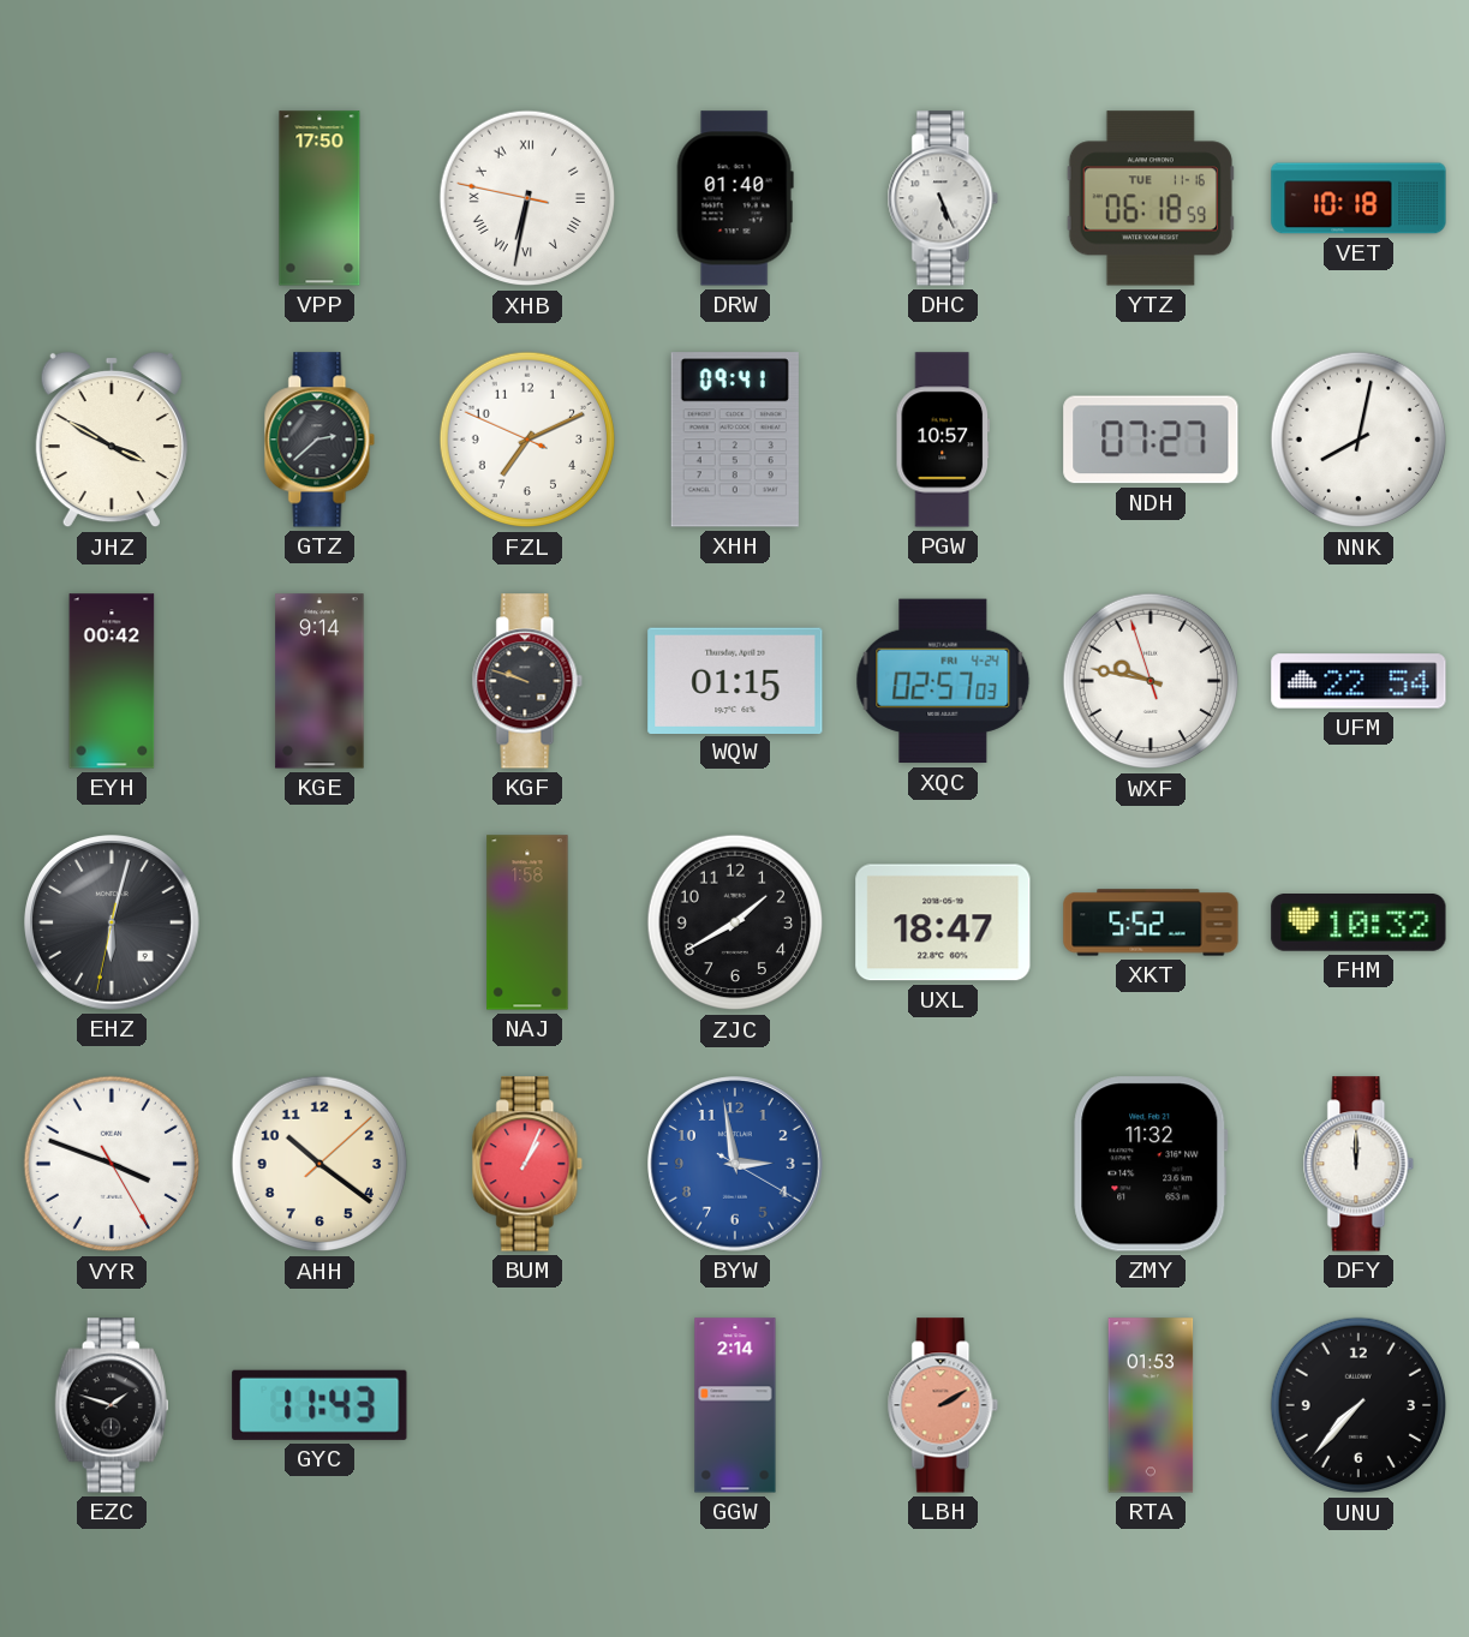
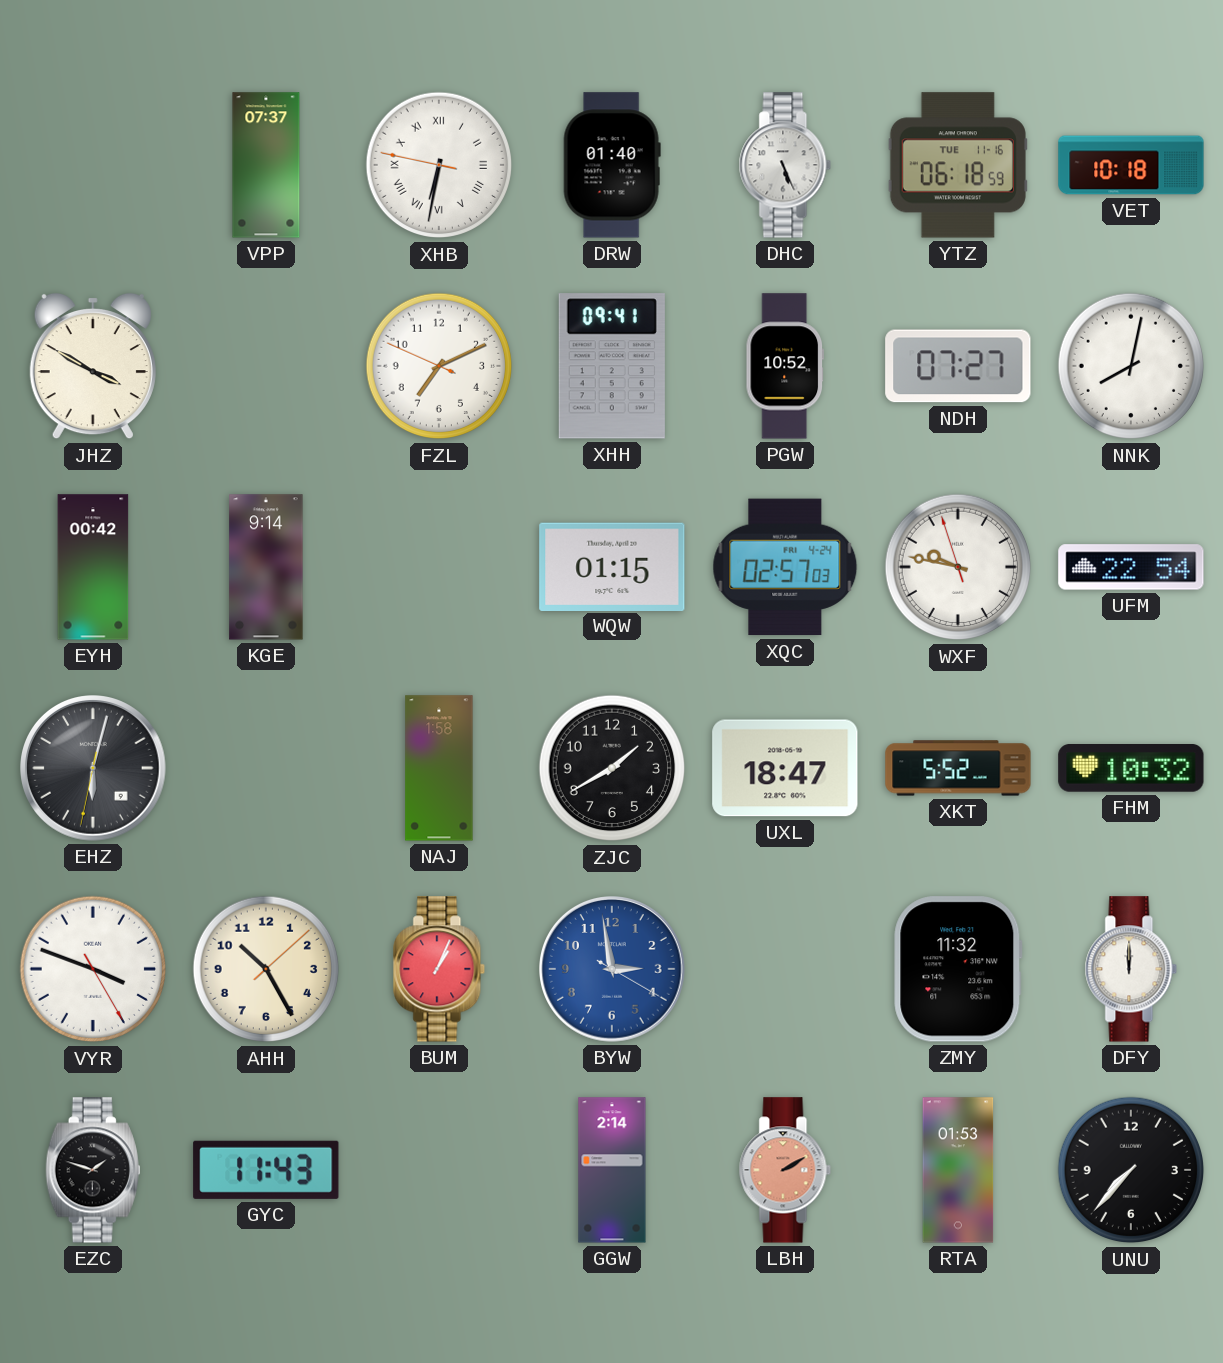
VPP: 17:50 -> 07:37
GTZ: 2:38 -> none
PGW: 10:57 -> 10:52
KGF: 9:48 -> none
AHH: 10:21 -> 10:25
